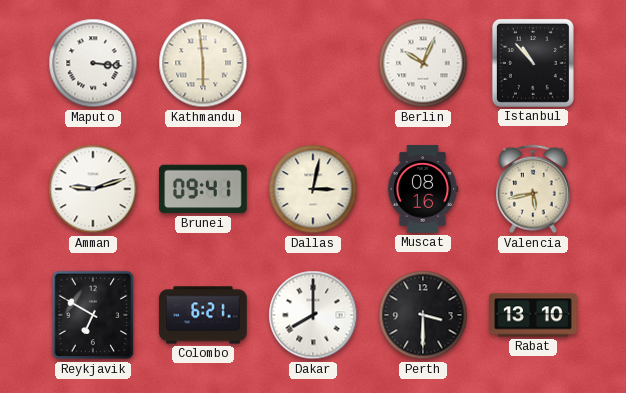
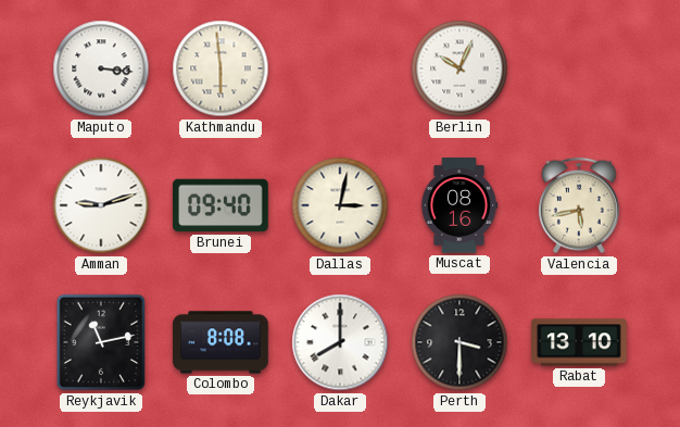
Istanbul: 10:53 -> none
Brunei: 09:41 -> 09:40
Reykjavik: 6:50 -> 11:13
Colombo: 6:21 -> 8:08
